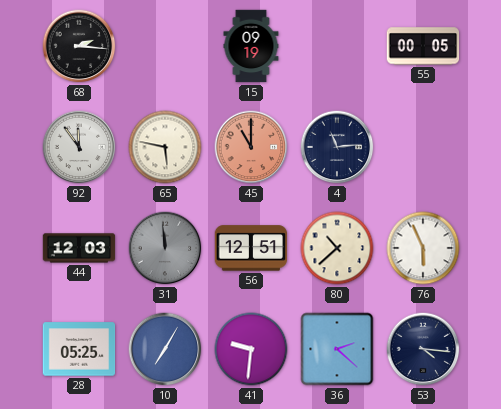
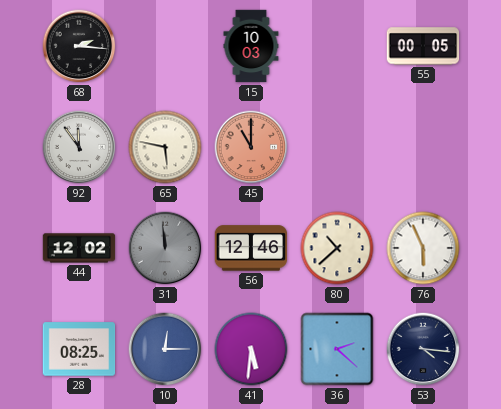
15: 09:19 -> 10:03
4: 11:14 -> none
44: 12:03 -> 12:02
56: 12:51 -> 12:46
28: 05:25 -> 08:25
10: 7:05 -> 12:15
41: 9:31 -> 5:31
